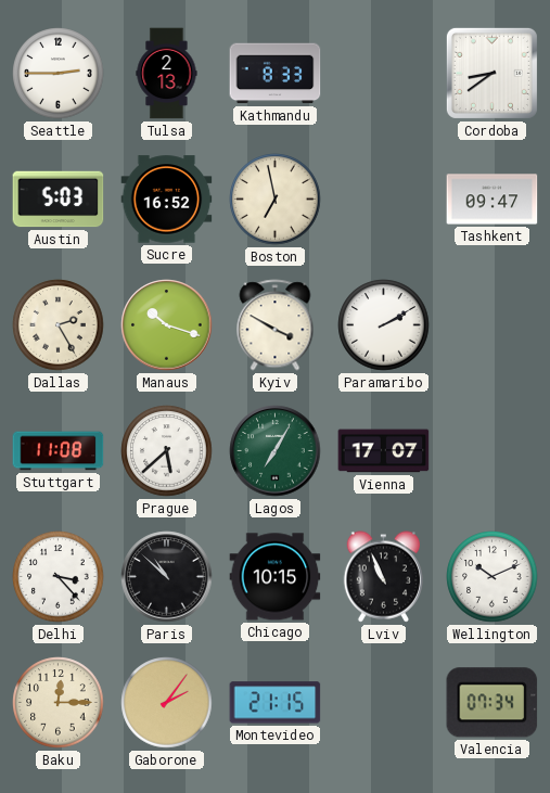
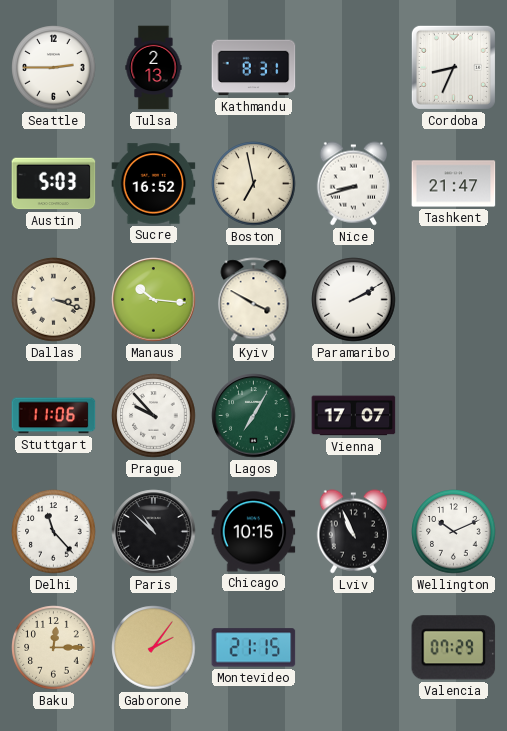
Kathmandu: 8:33 -> 8:31
Cordoba: 8:39 -> 8:34
Nice: none -> 8:42
Tashkent: 09:47 -> 21:47
Dallas: 2:25 -> 3:18
Manaus: 10:18 -> 10:16
Stuttgart: 11:08 -> 11:06
Prague: 5:38 -> 9:53
Delhi: 3:23 -> 11:23
Valencia: 07:34 -> 07:29
